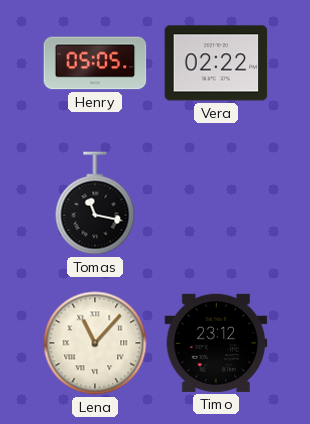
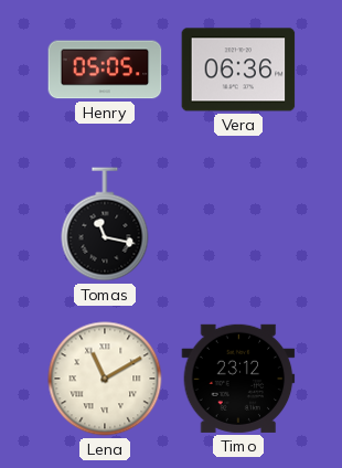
Vera: 02:22 -> 06:36
Lena: 11:07 -> 11:10
